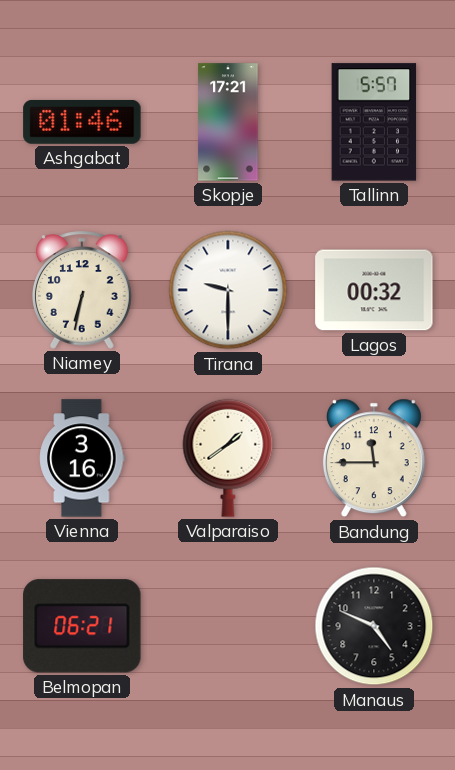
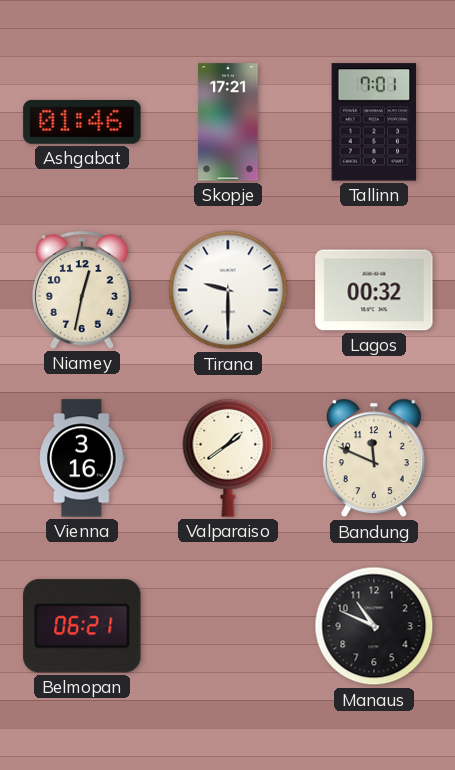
Tallinn: 5:57 -> 7:01
Niamey: 6:32 -> 12:32
Bandung: 11:45 -> 11:49
Manaus: 4:49 -> 10:49
